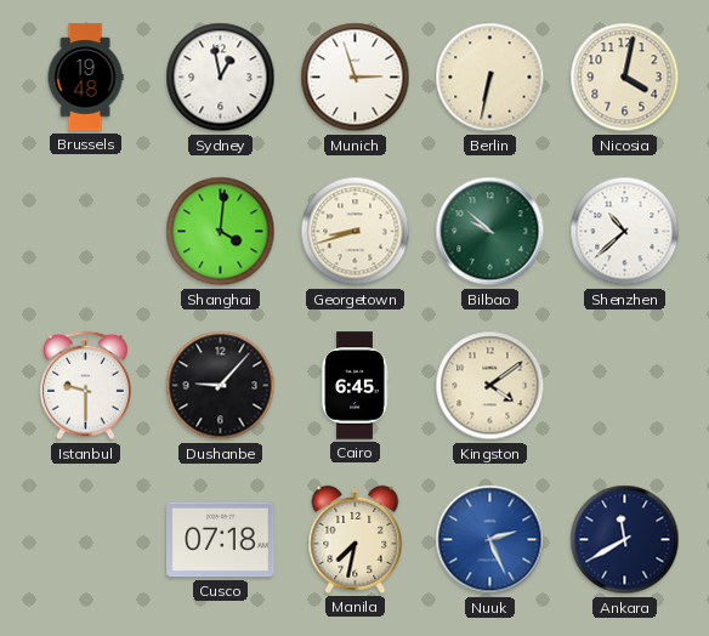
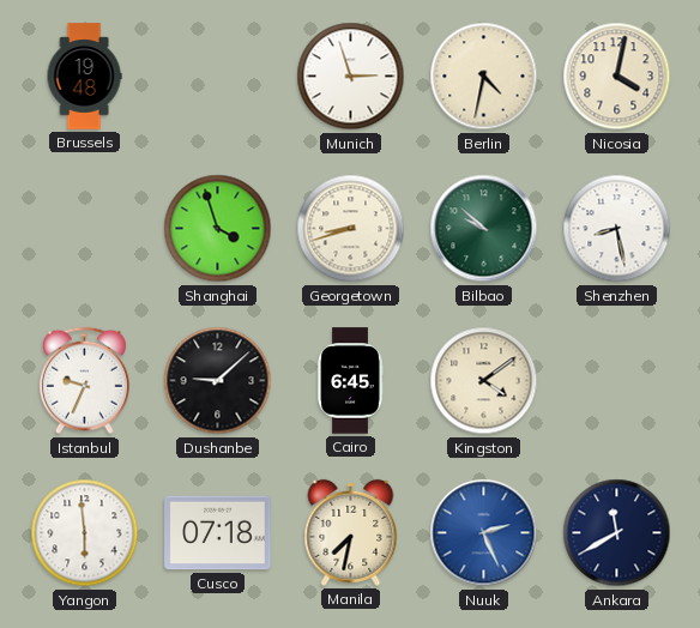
Sydney: 12:58 -> none
Berlin: 6:32 -> 4:32
Shanghai: 4:01 -> 3:57
Shenzhen: 10:38 -> 8:28
Istanbul: 9:30 -> 9:34
Dushanbe: 9:07 -> 9:08
Yangon: none -> 5:59
